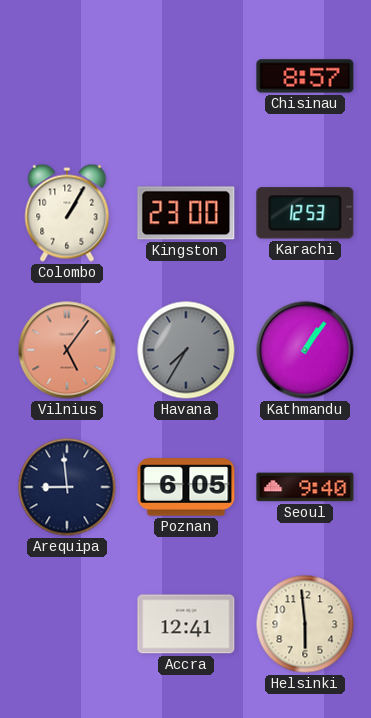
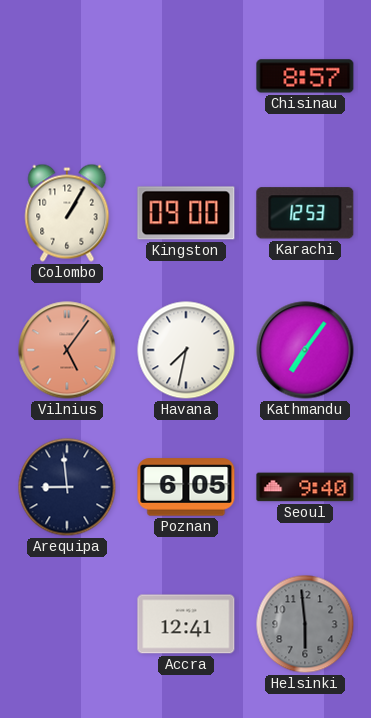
Kingston: 23:00 -> 09:00
Havana: 7:35 -> 7:32
Havana dial: grey -> white
Kathmandu: 1:06 -> 7:06
Helsinki dial: cream -> grey
